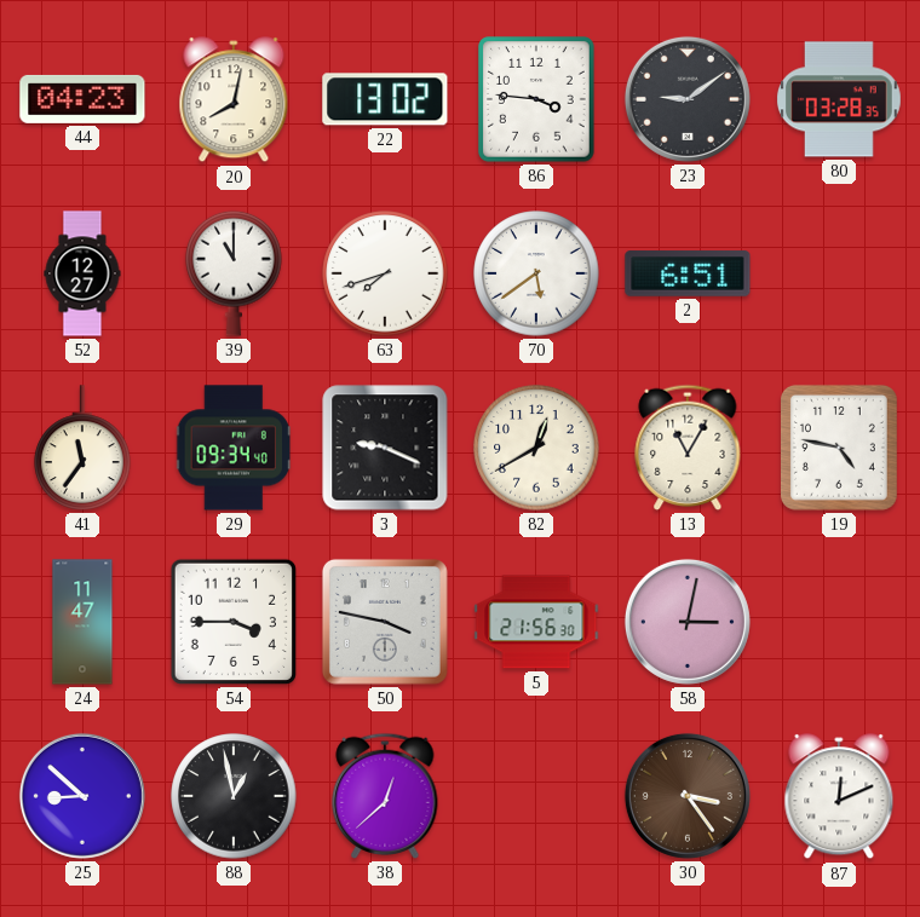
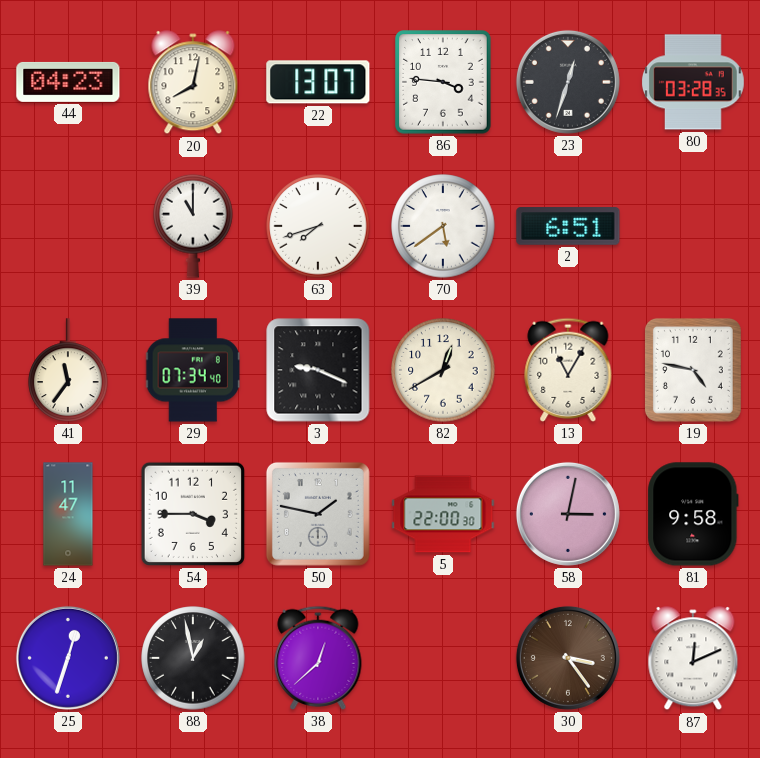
22: 13:02 -> 13:07
23: 9:09 -> 12:33
52: 12:27 -> none
29: 09:34 -> 07:34
50: 3:47 -> 1:47
5: 21:56 -> 22:00
81: none -> 9:58
25: 8:52 -> 12:33
